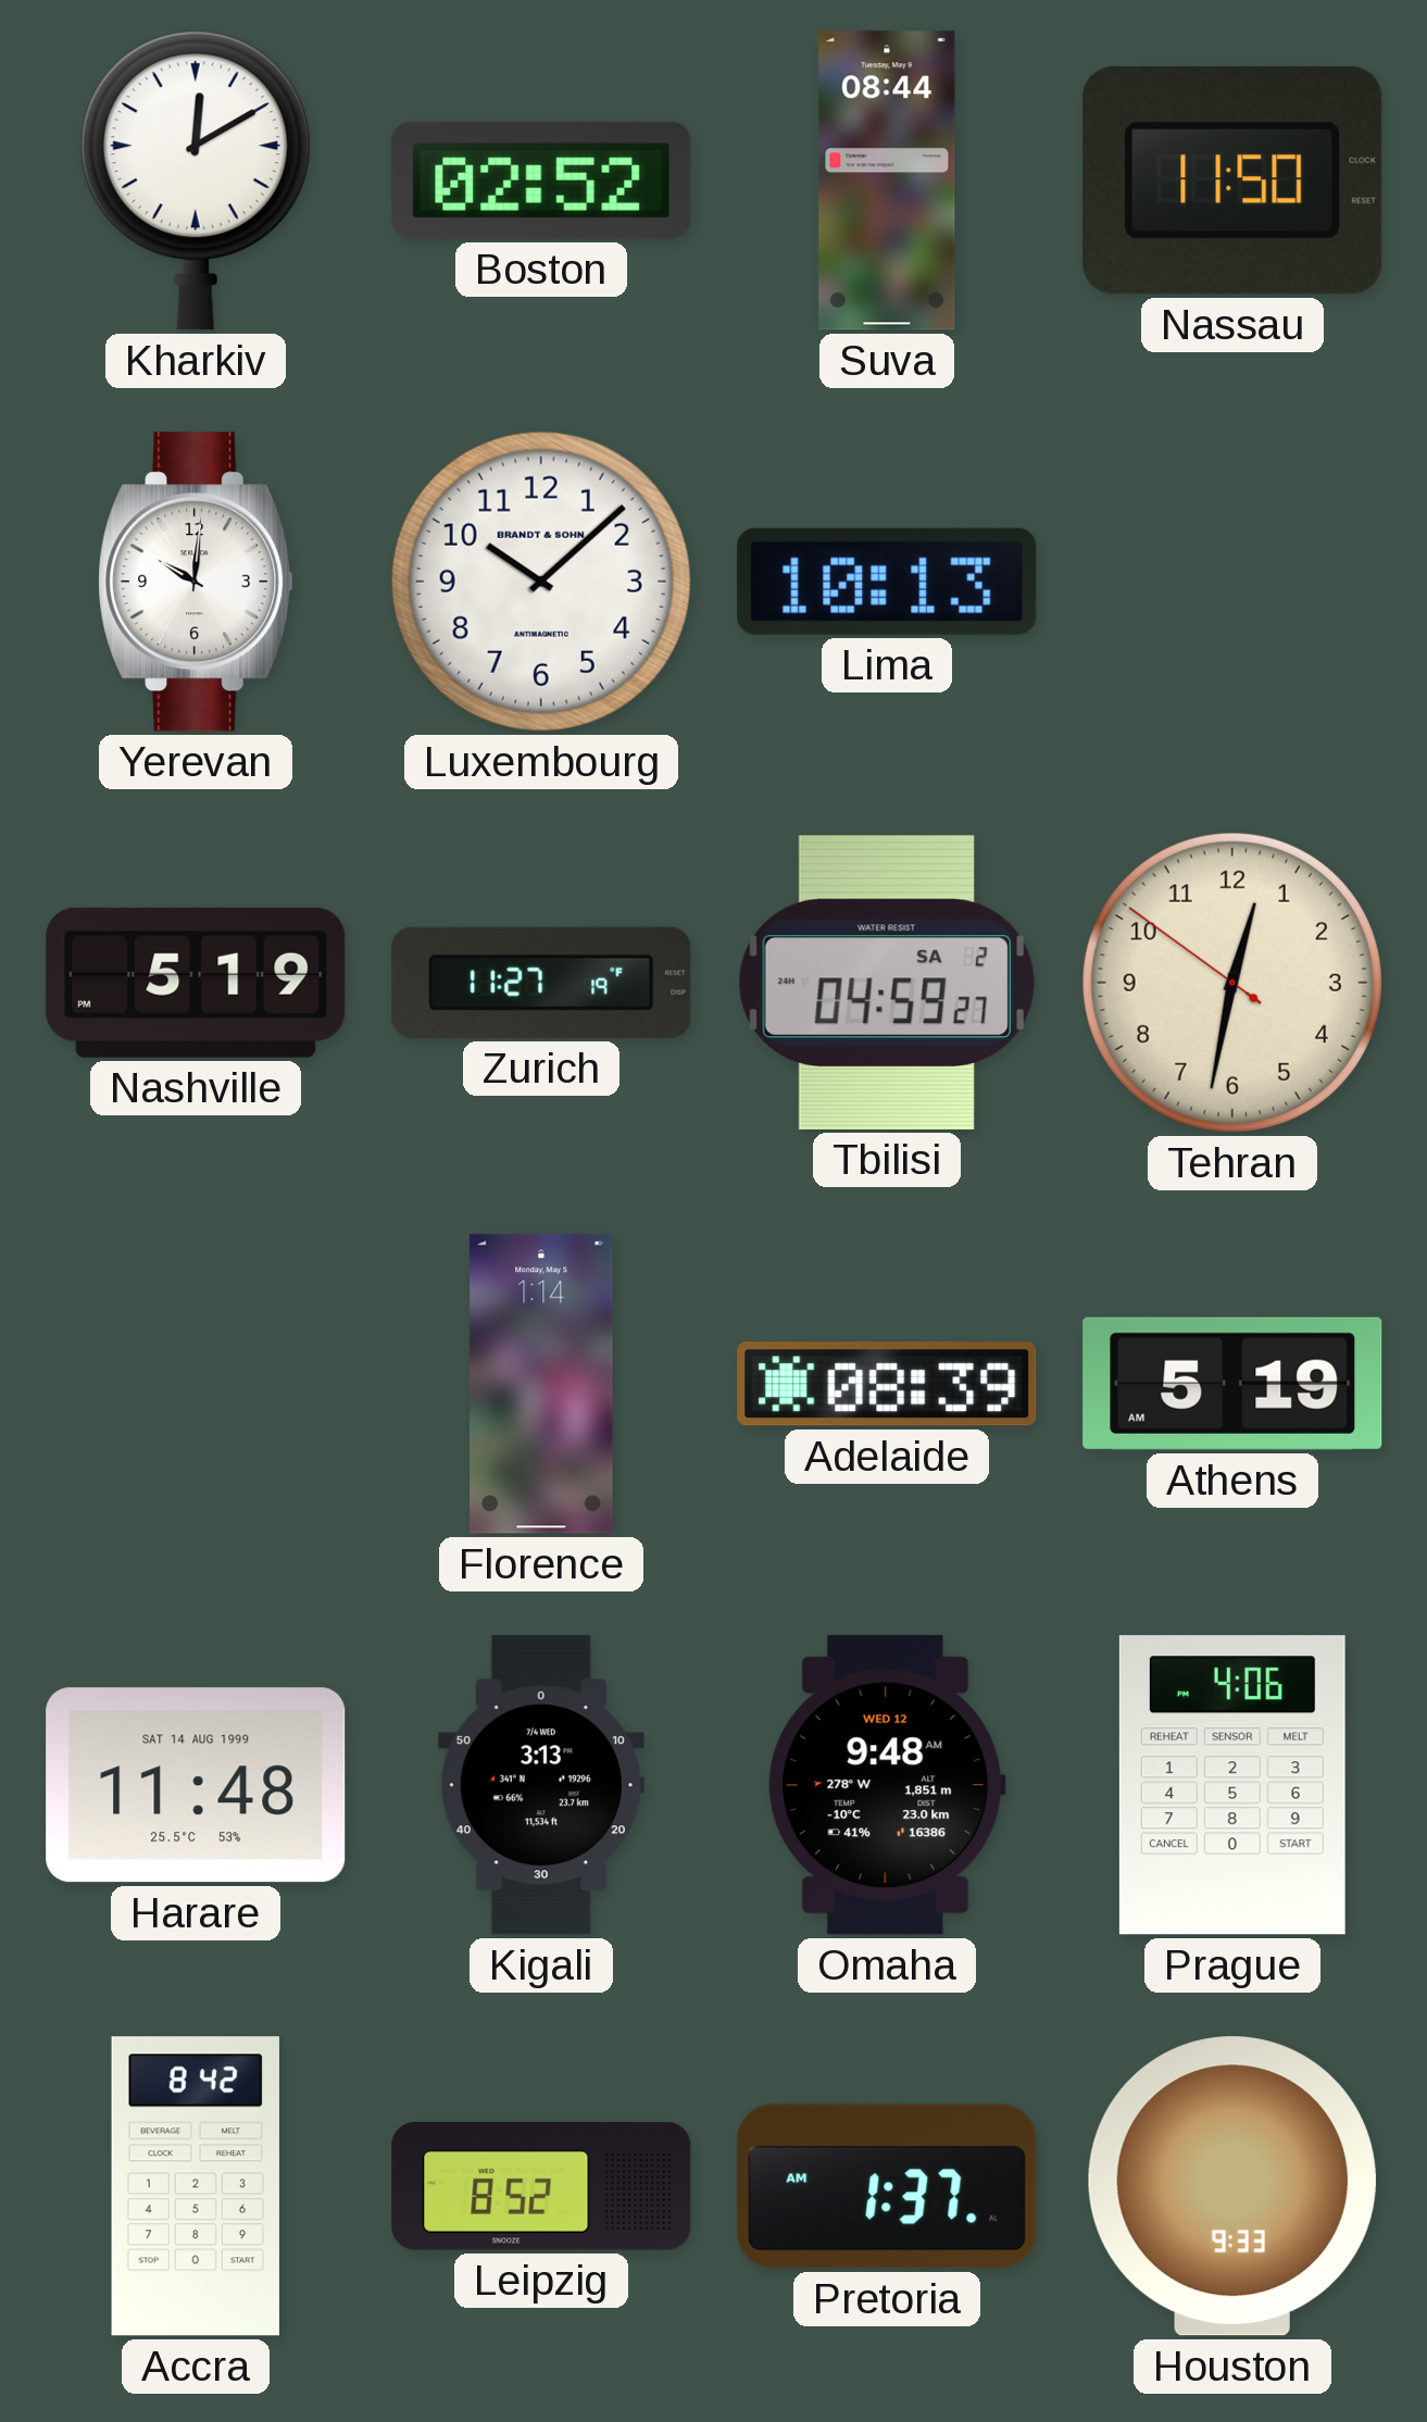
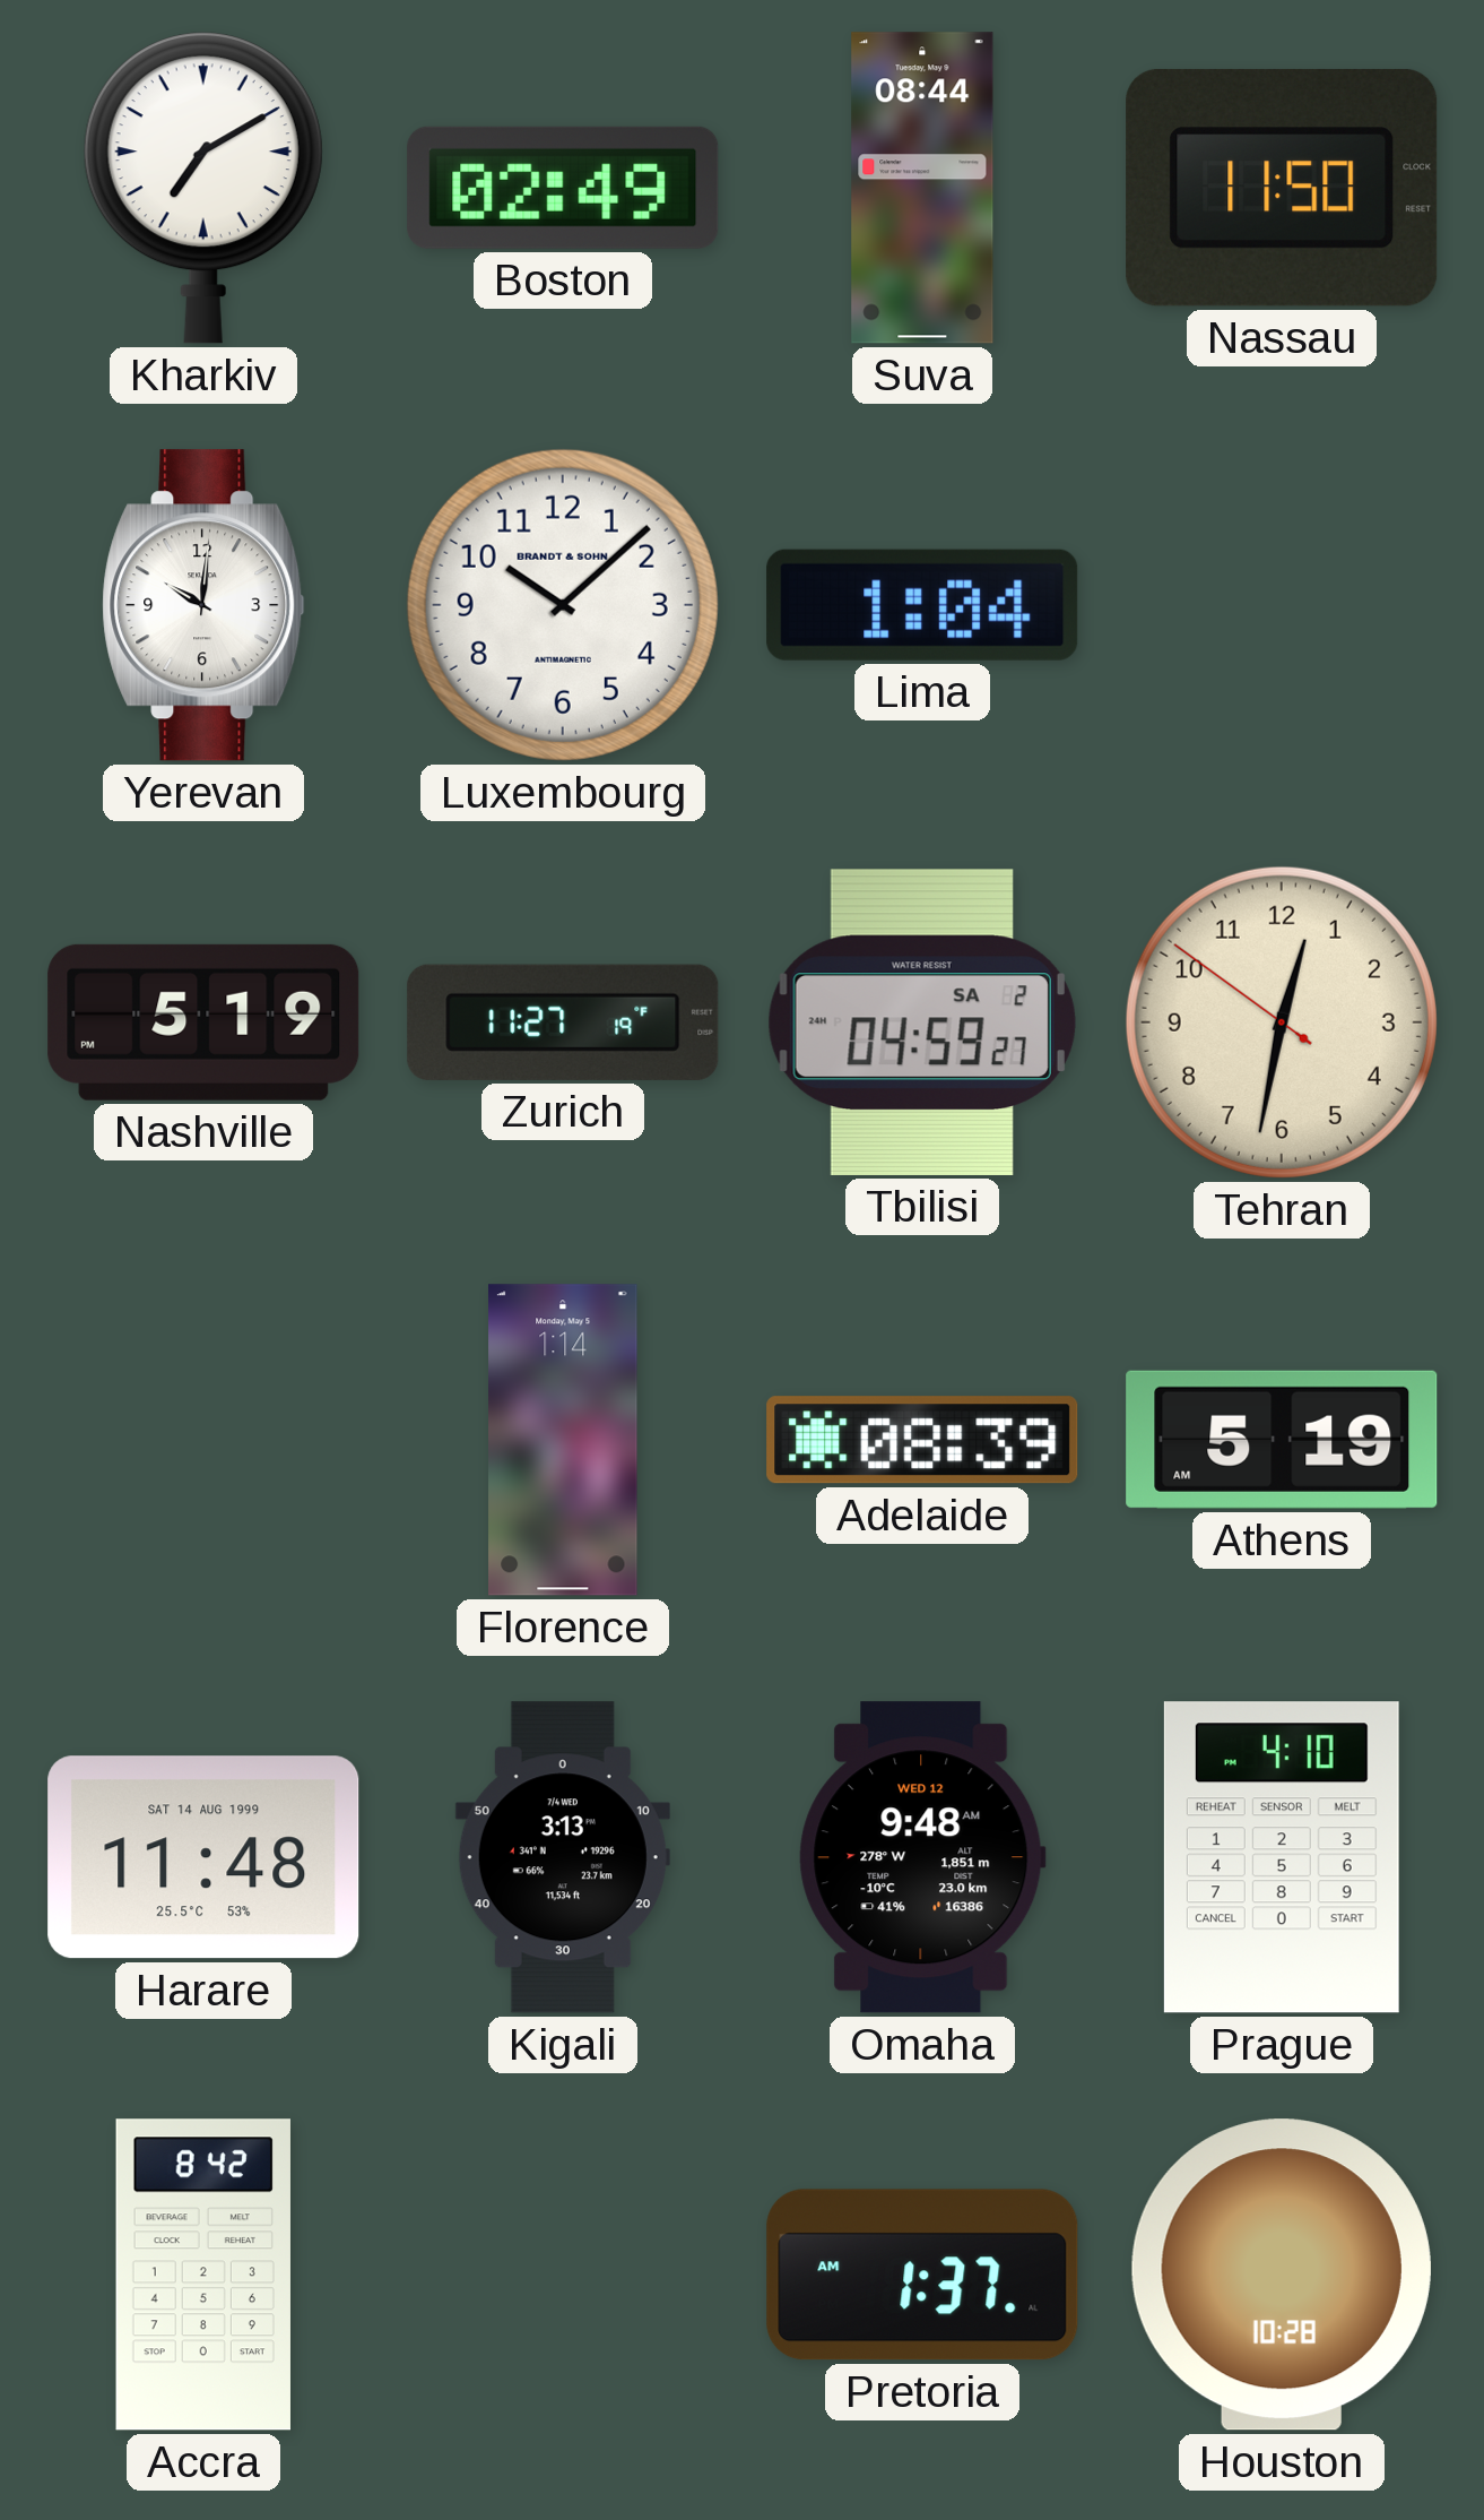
Kharkiv: 12:10 -> 7:10
Boston: 02:52 -> 02:49
Lima: 10:13 -> 1:04
Prague: 4:06 -> 4:10
Leipzig: 8:52 -> none
Houston: 9:33 -> 10:28
